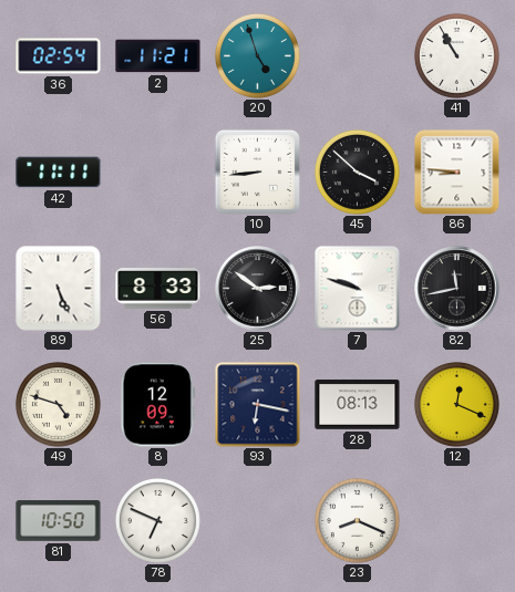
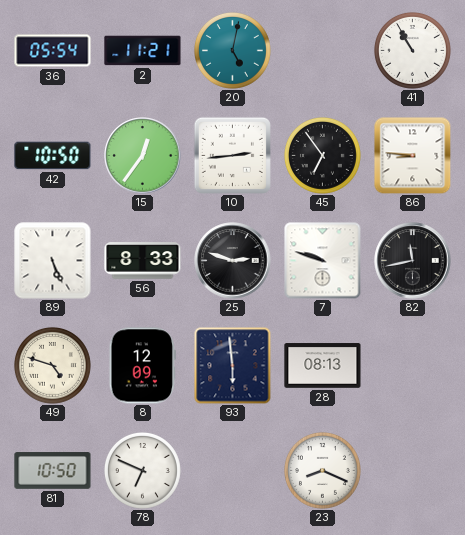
36: 02:54 -> 05:54
20: 4:57 -> 5:02
42: 11:11 -> 10:50
15: none -> 12:36
10: 8:44 -> 2:44
45: 3:52 -> 6:54
25: 2:51 -> 2:48
93: 6:17 -> 5:59
12: 12:19 -> none
